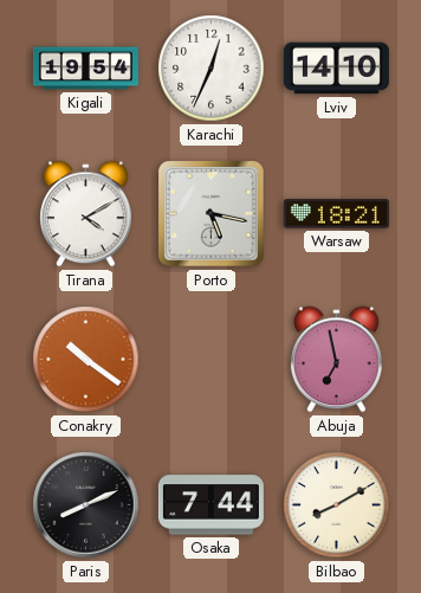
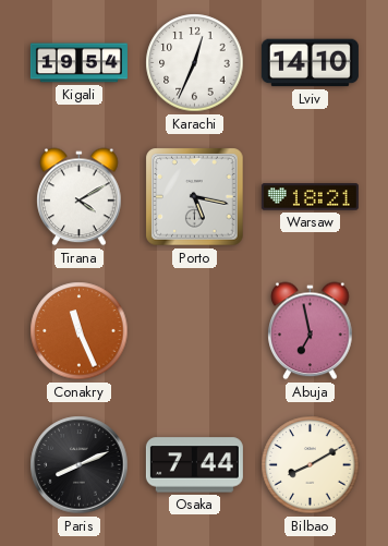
Conakry: 10:21 -> 11:26
